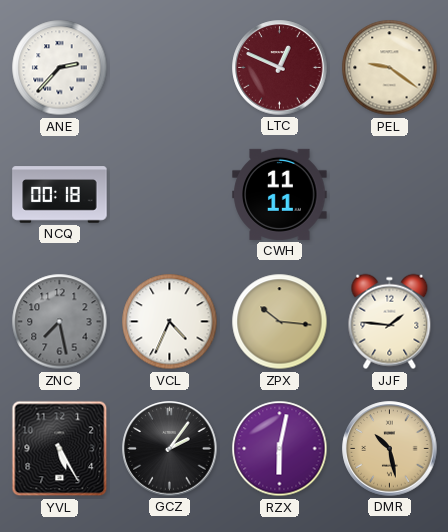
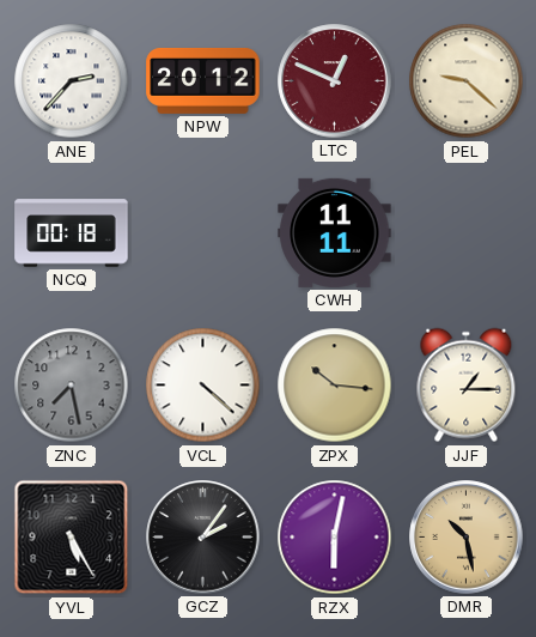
NPW: none -> 20:12
PEL: 9:21 -> 9:22
VCL: 4:34 -> 4:22
JJF: 1:46 -> 1:15
